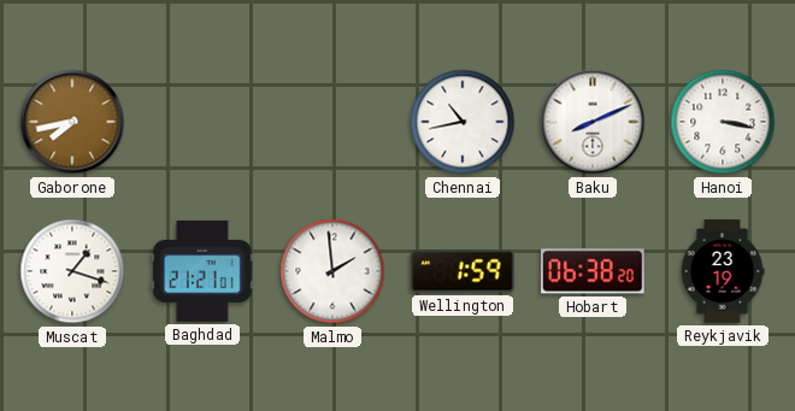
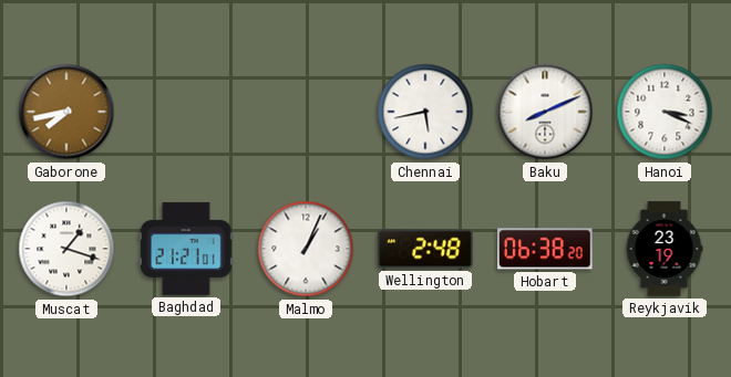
Chennai: 10:43 -> 5:43
Hanoi: 3:17 -> 3:19
Malmo: 1:59 -> 1:04
Wellington: 1:59 -> 2:48
